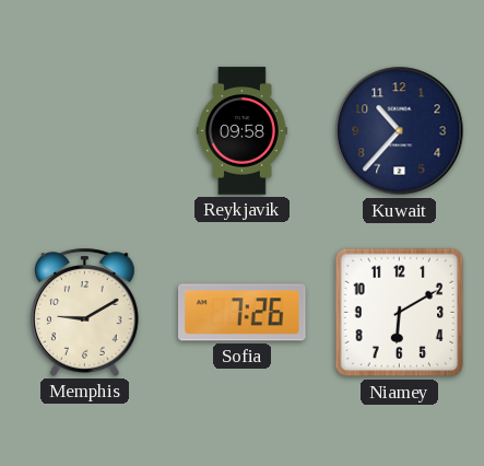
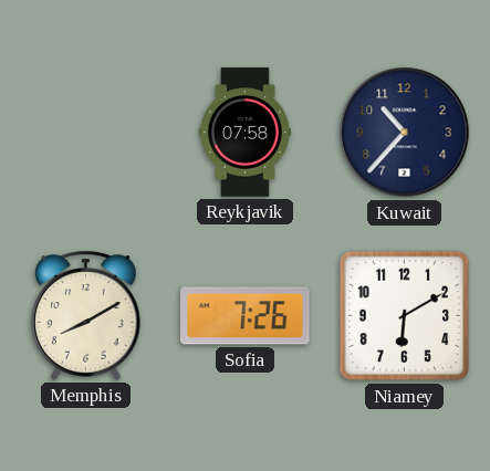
Reykjavik: 09:58 -> 07:58
Memphis: 9:10 -> 8:10
